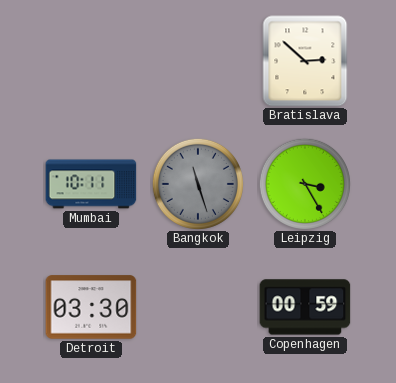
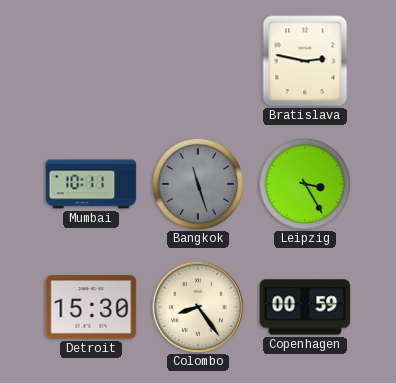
Bratislava: 2:52 -> 2:47
Detroit: 03:30 -> 15:30
Colombo: none -> 8:24
